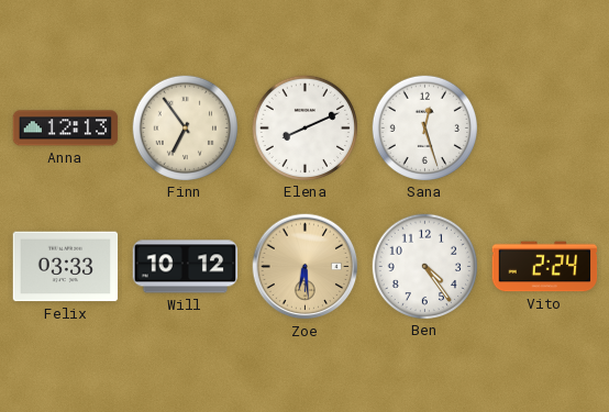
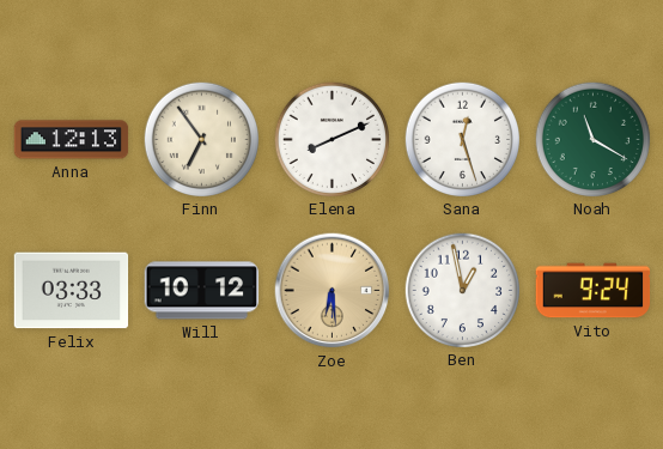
Noah: none -> 11:20
Ben: 4:24 -> 12:58
Vito: 2:24 -> 9:24
